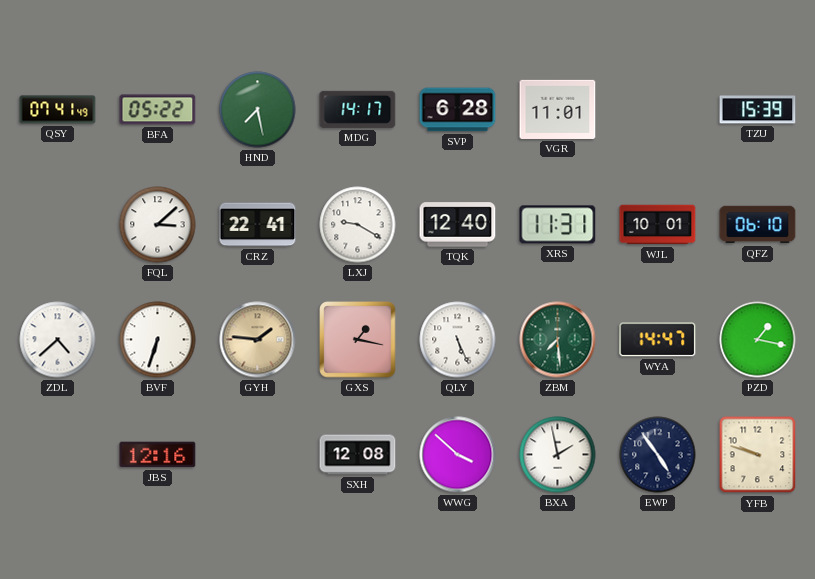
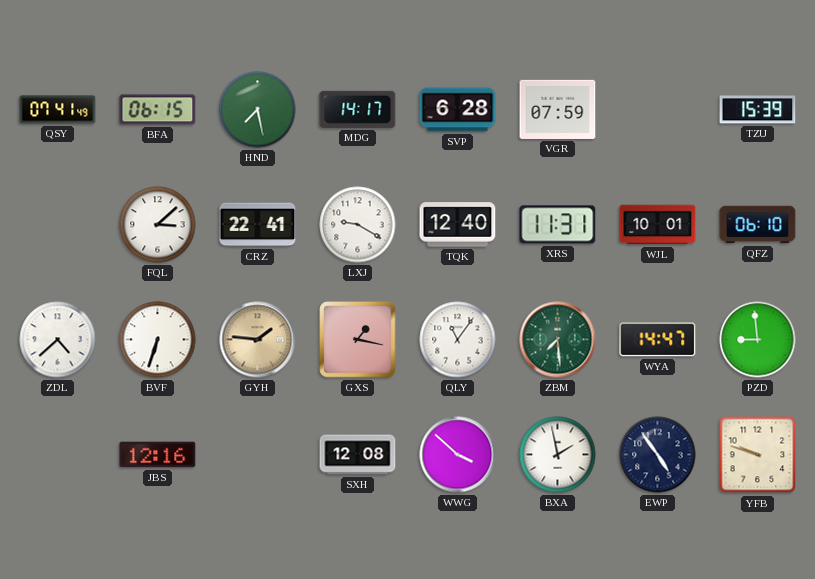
BFA: 05:22 -> 06:15
VGR: 11:01 -> 07:59
QLY: 5:26 -> 11:06
PZD: 1:17 -> 8:59
